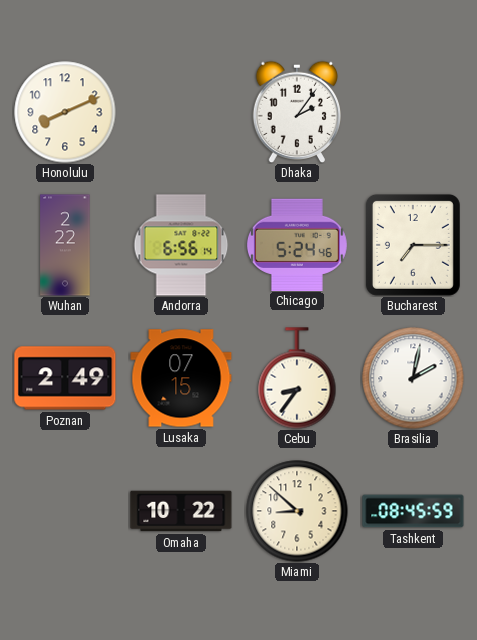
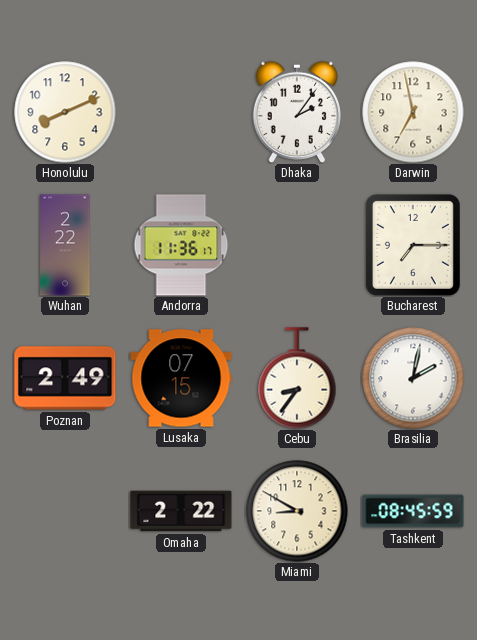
Darwin: none -> 6:58
Andorra: 6:56 -> 11:36
Chicago: 5:24 -> none
Omaha: 10:22 -> 2:22
Miami: 8:52 -> 8:50
